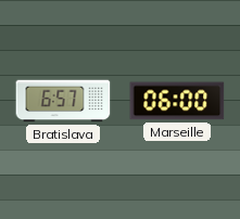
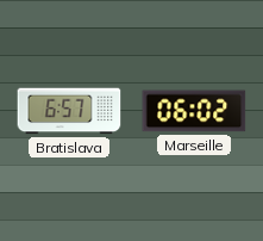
Marseille: 06:00 -> 06:02
